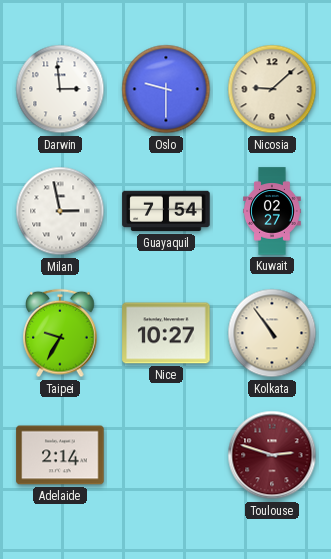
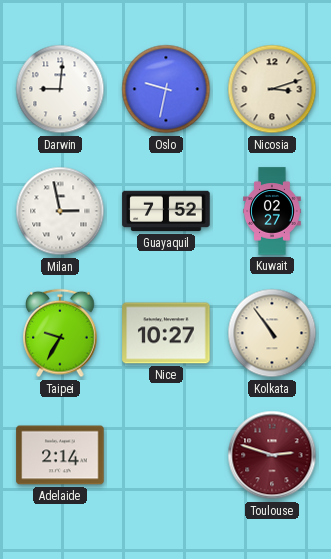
Darwin: 2:59 -> 9:01
Oslo: 9:30 -> 9:32
Nicosia: 9:08 -> 3:12
Guayaquil: 7:54 -> 7:52
